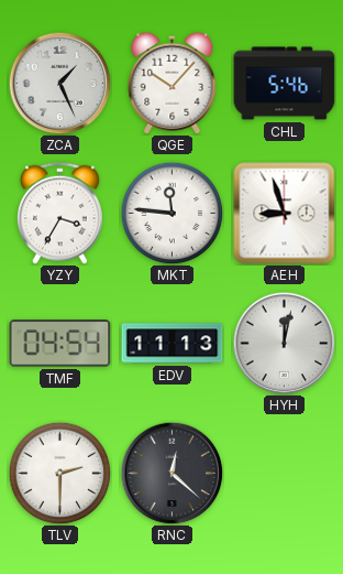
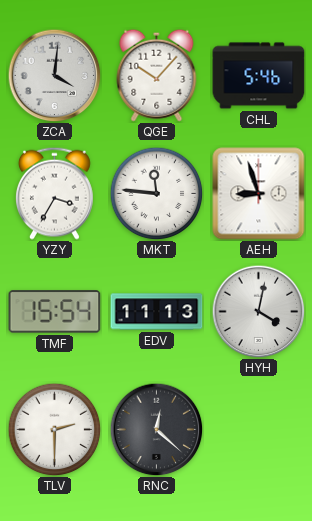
ZCA: 1:26 -> 4:01
TMF: 04:54 -> 15:54
HYH: 12:02 -> 4:02
